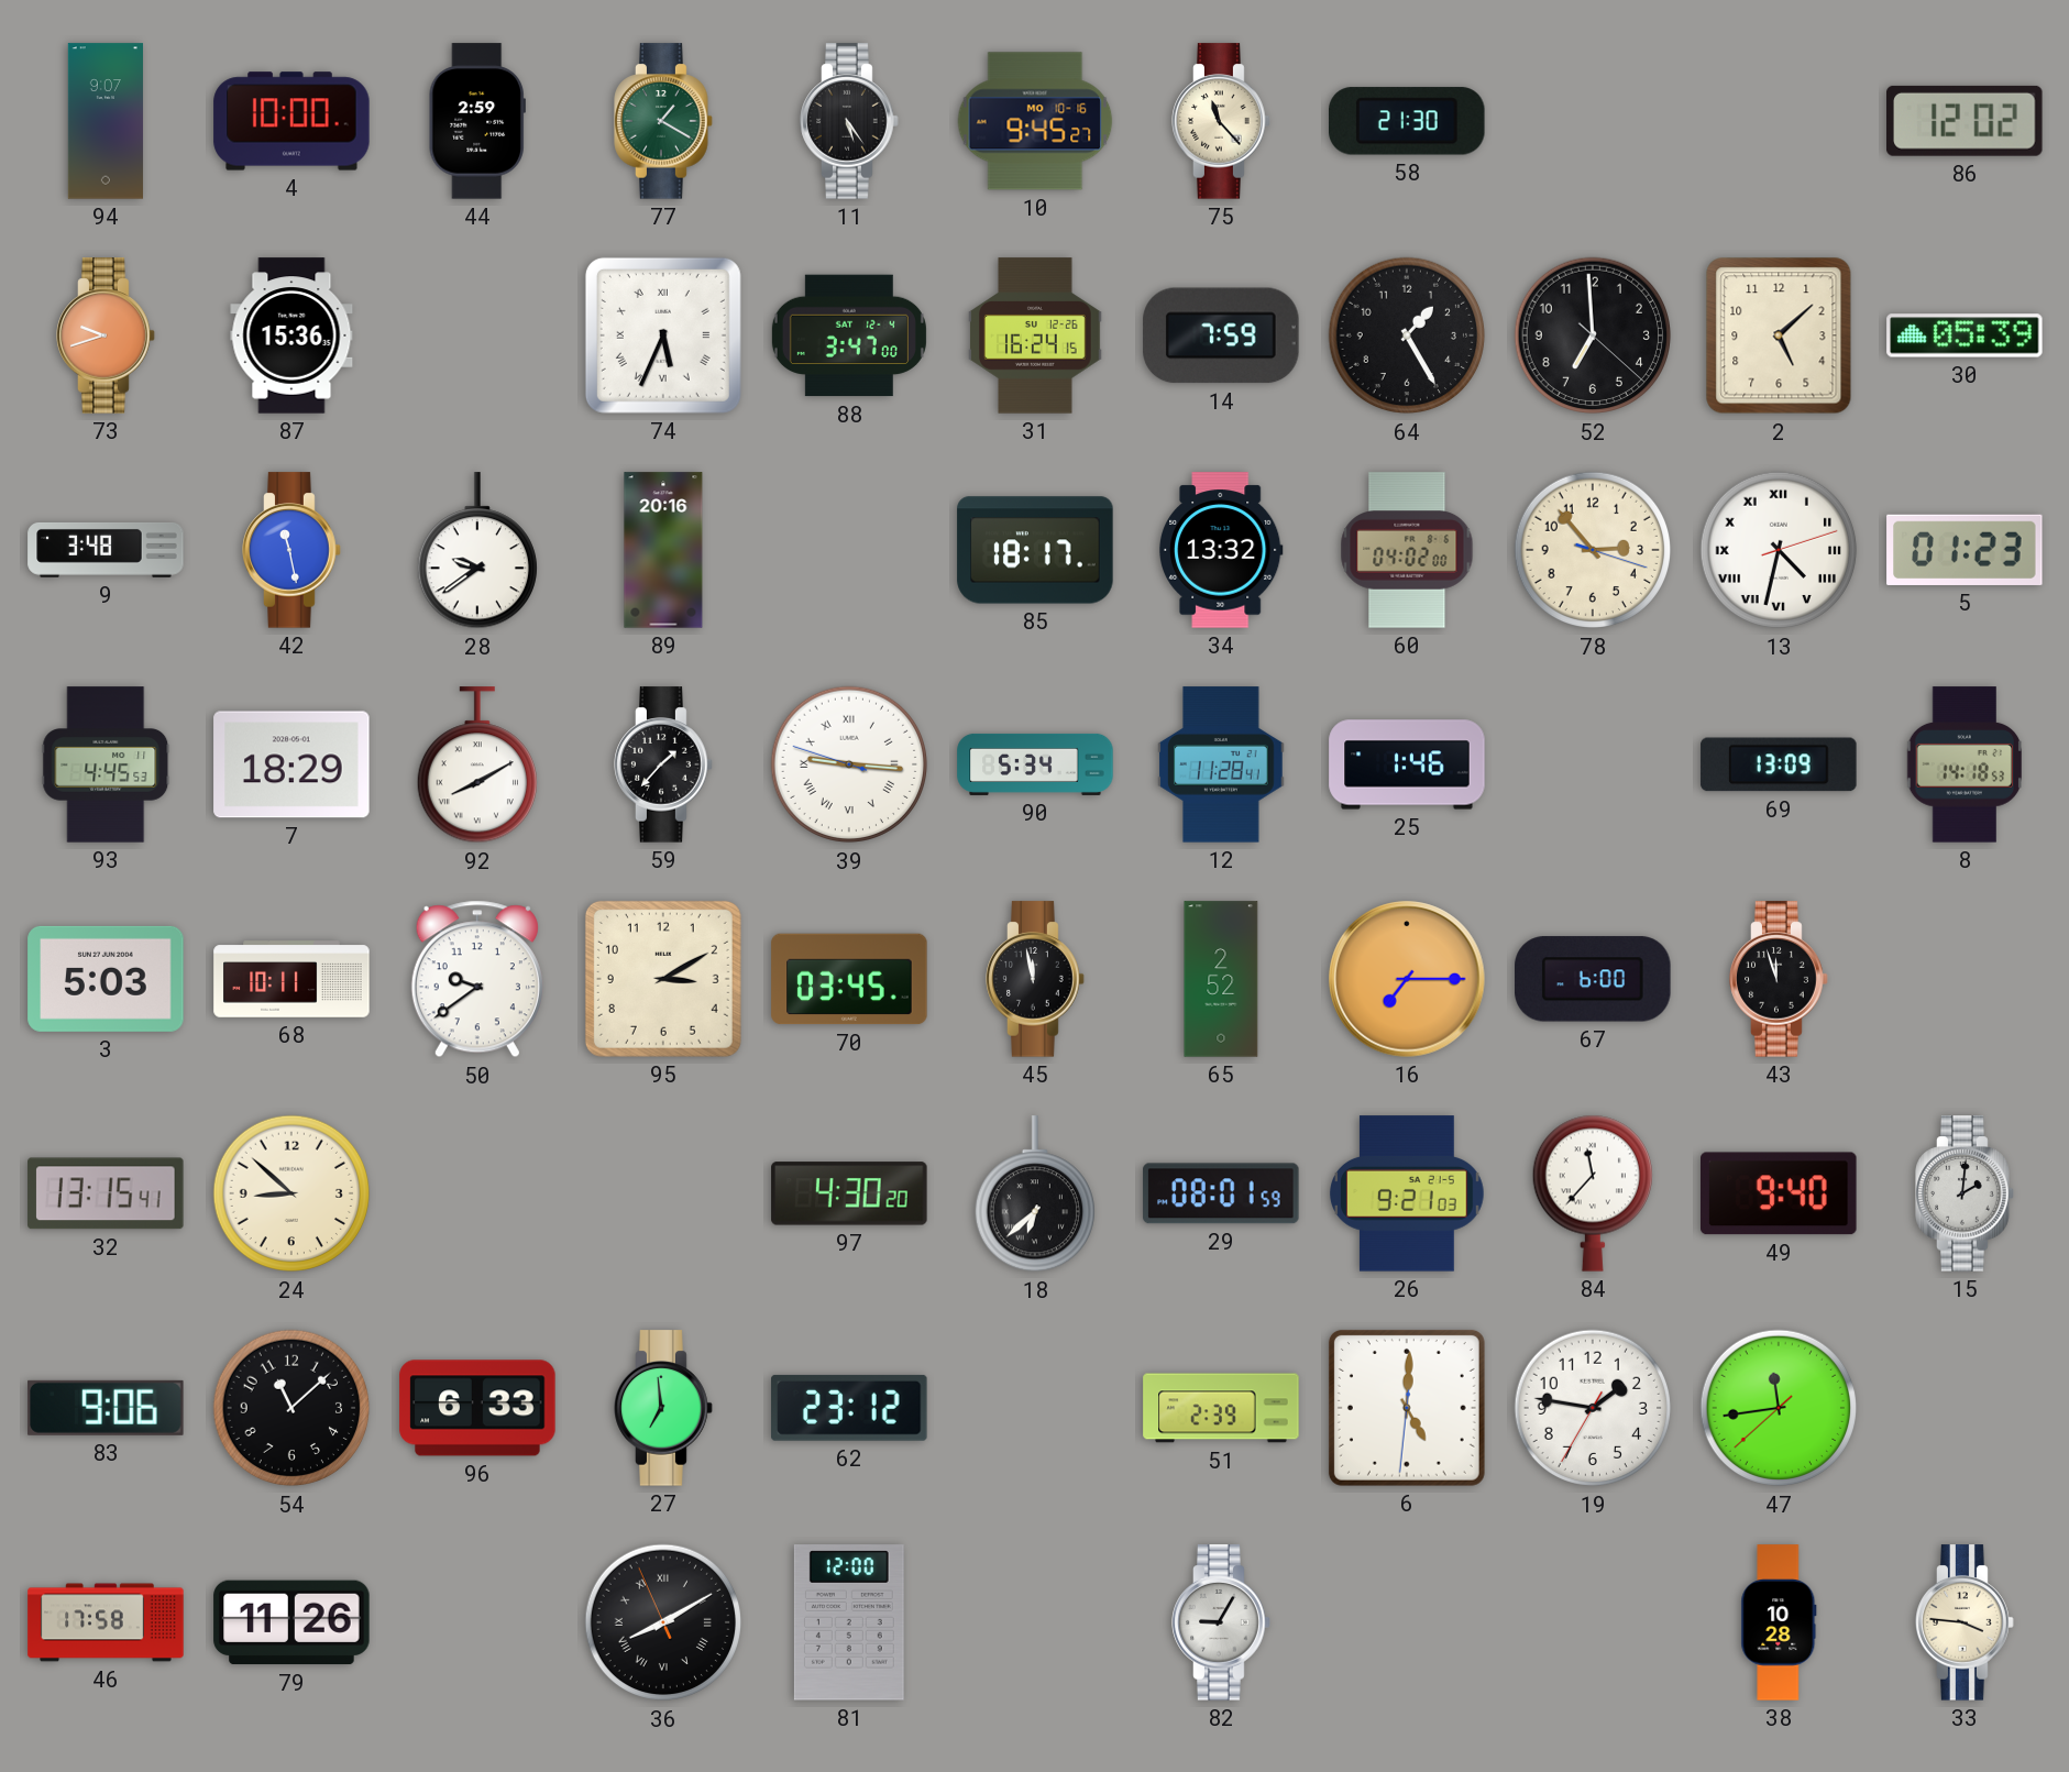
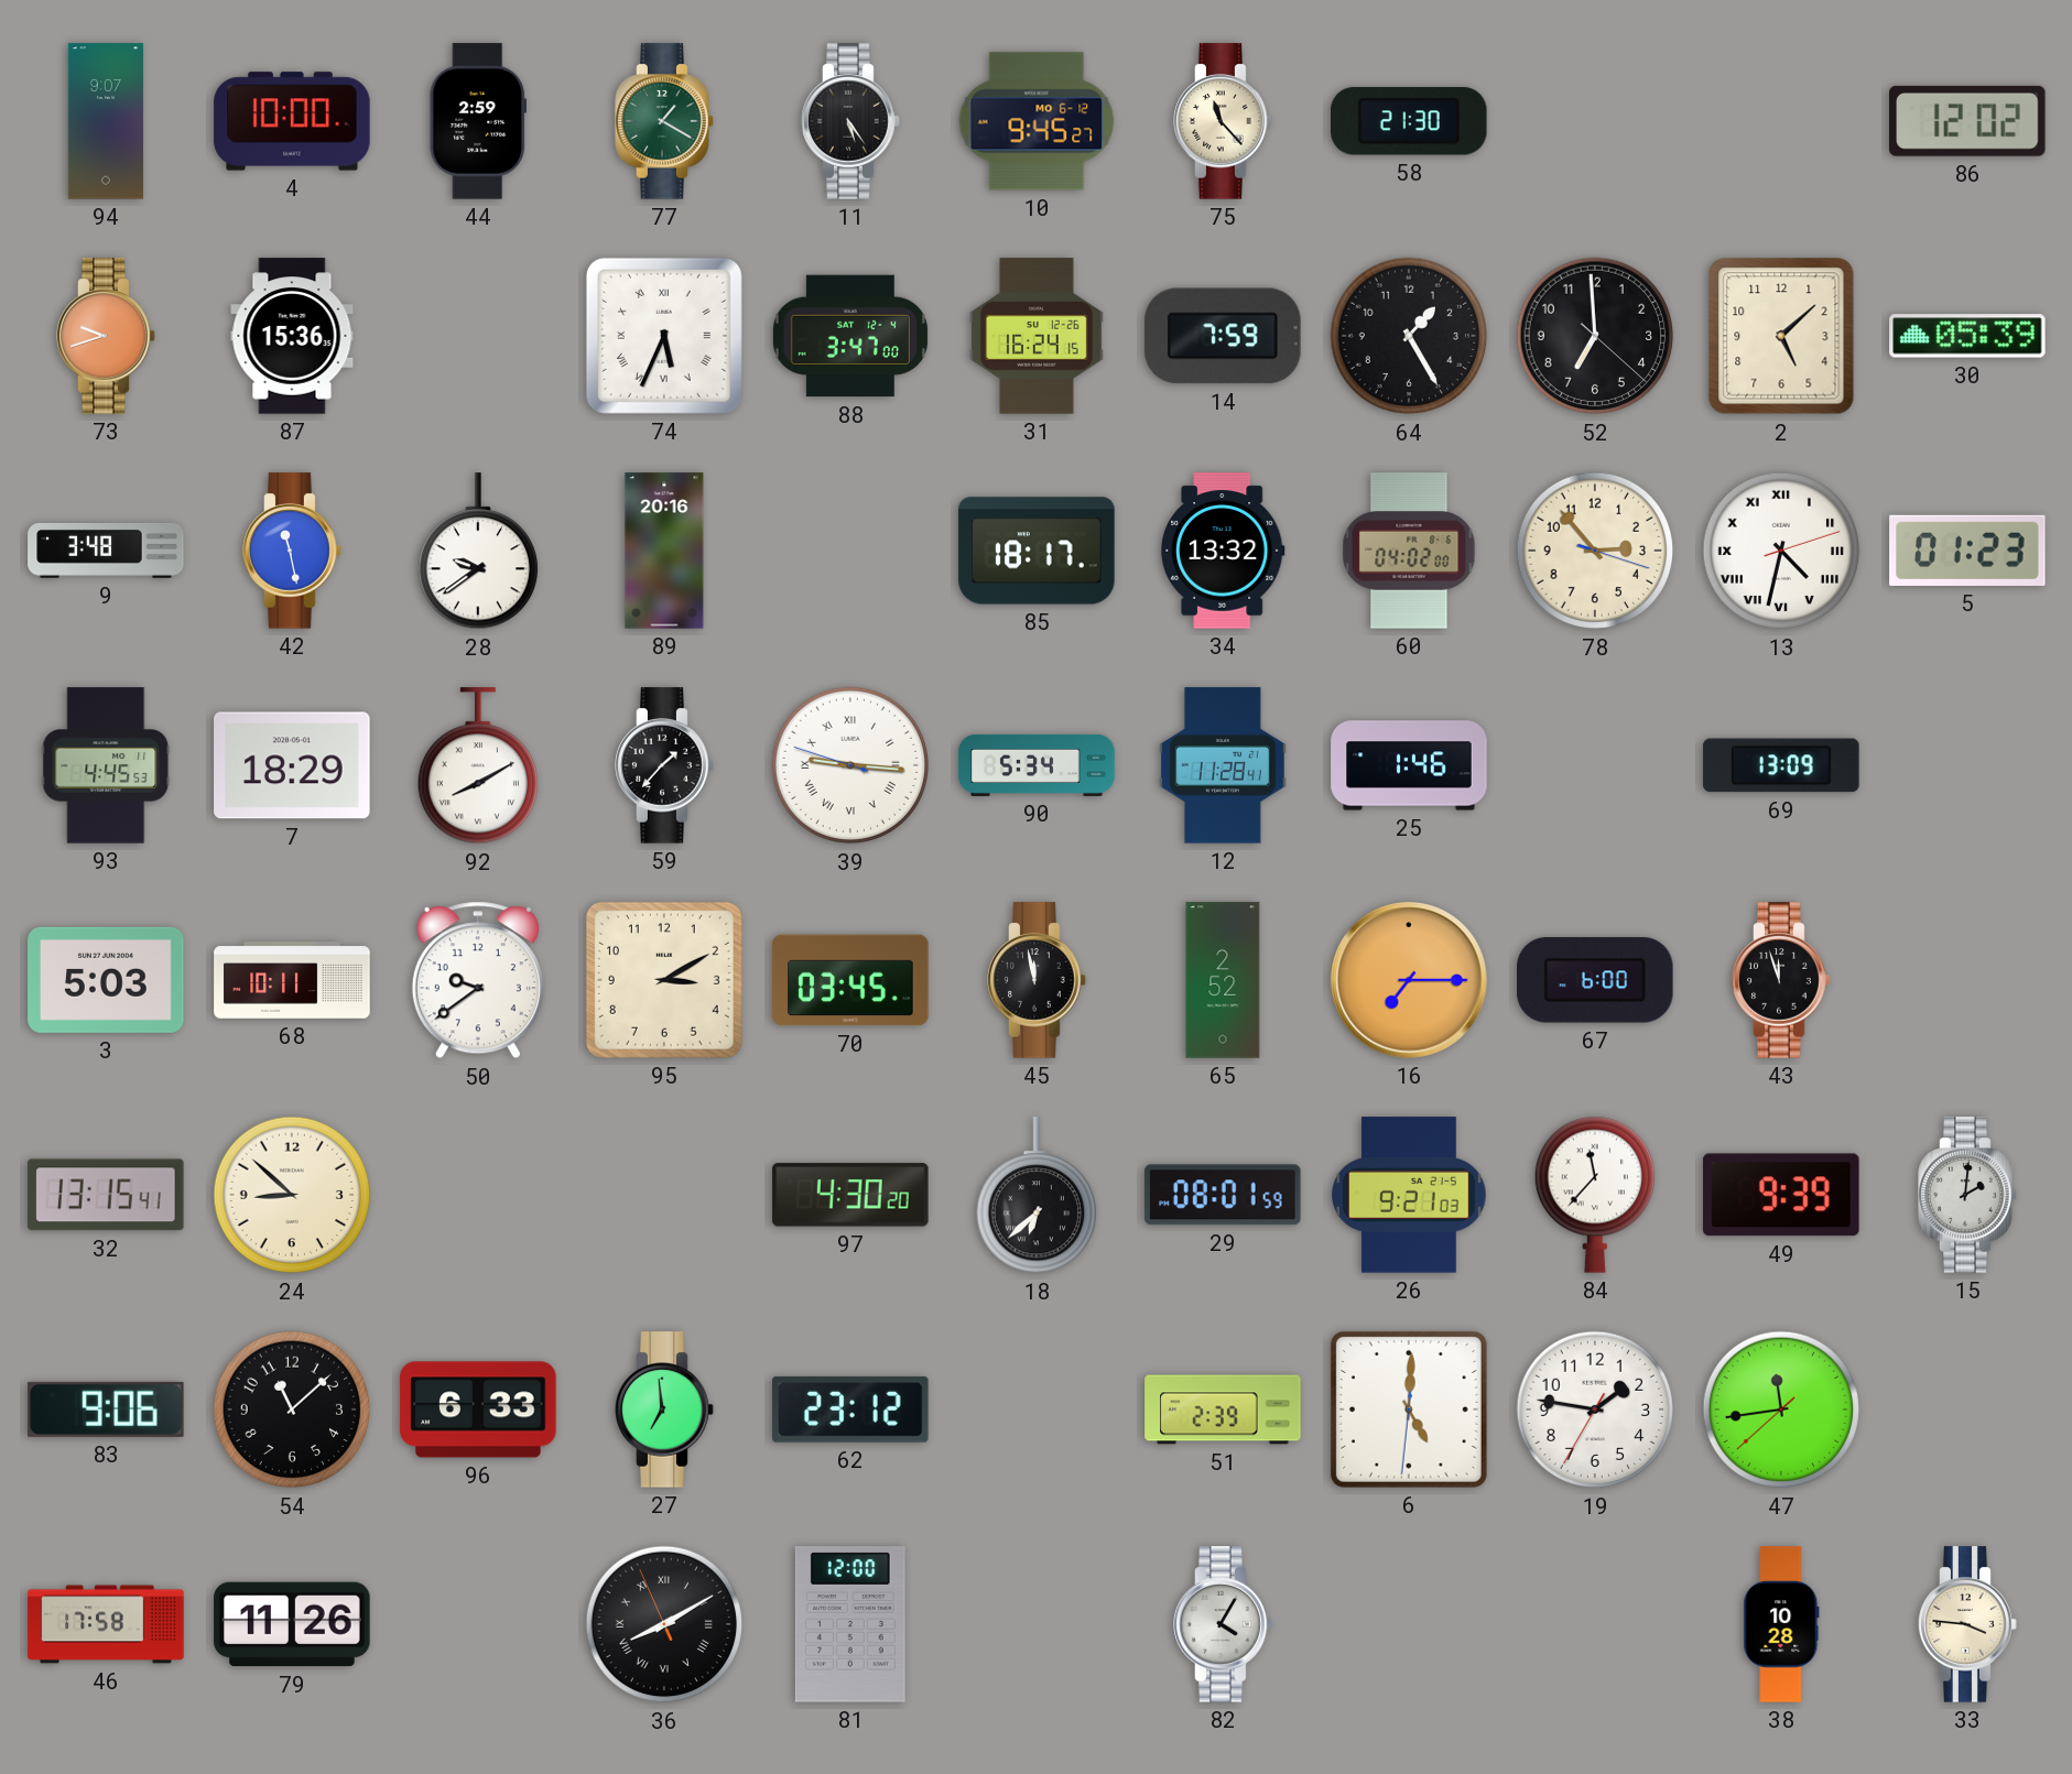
10 date: MO 10-16 -> MO 6-12
8: 14:18 -> none
49: 9:40 -> 9:39
82: 9:05 -> 4:05
